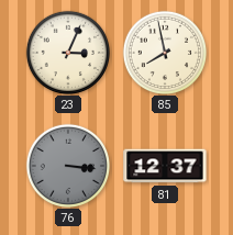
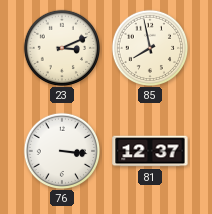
23: 3:04 -> 3:11
76 dial: grey -> white
